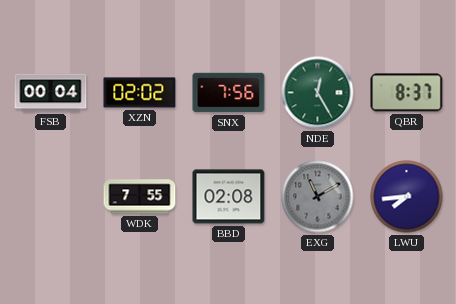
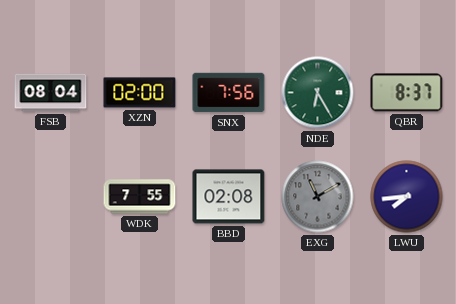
FSB: 00:04 -> 08:04
XZN: 02:02 -> 02:00
NDE: 12:25 -> 6:25
